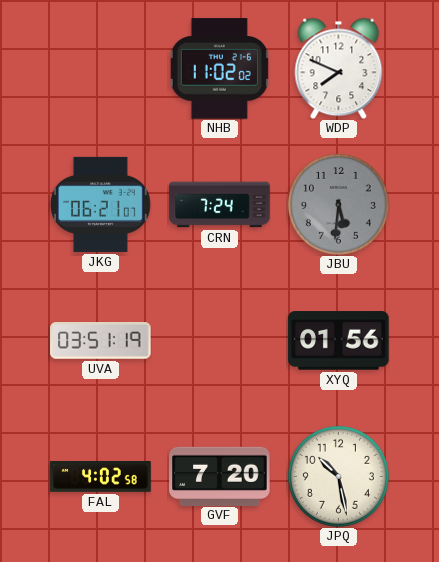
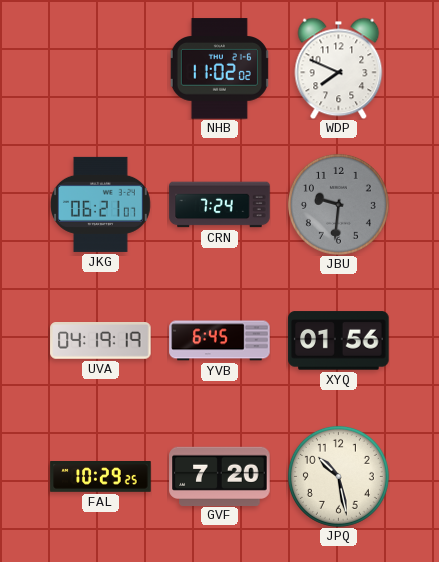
JBU: 5:31 -> 9:31
UVA: 03:51 -> 04:19
YVB: none -> 6:45
FAL: 4:02 -> 10:29
